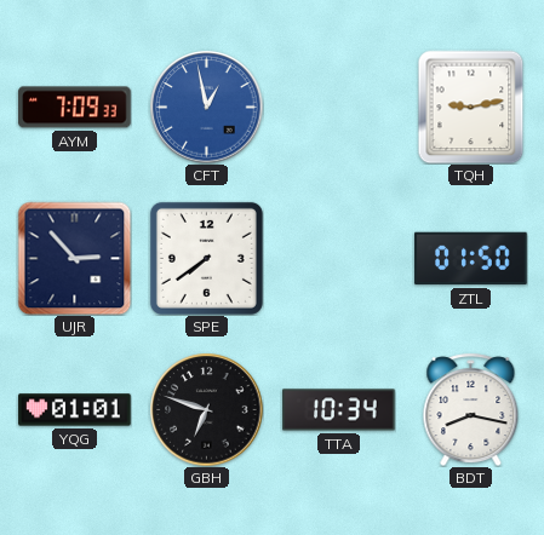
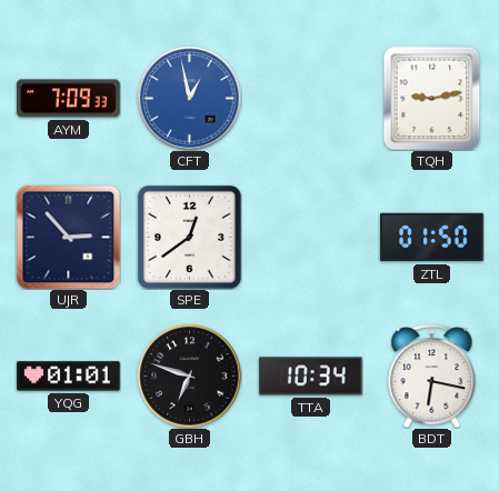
SPE: 7:39 -> 12:39
BDT: 8:17 -> 6:17
